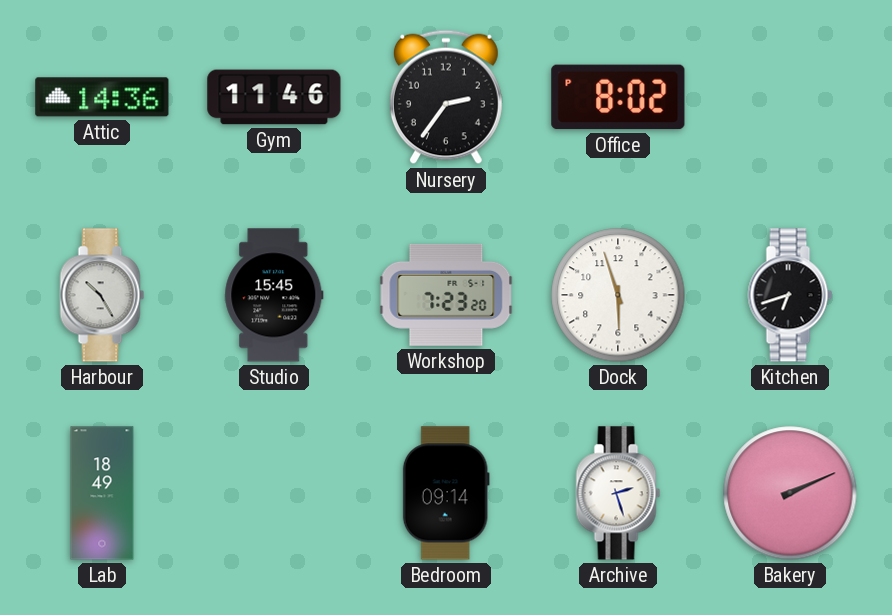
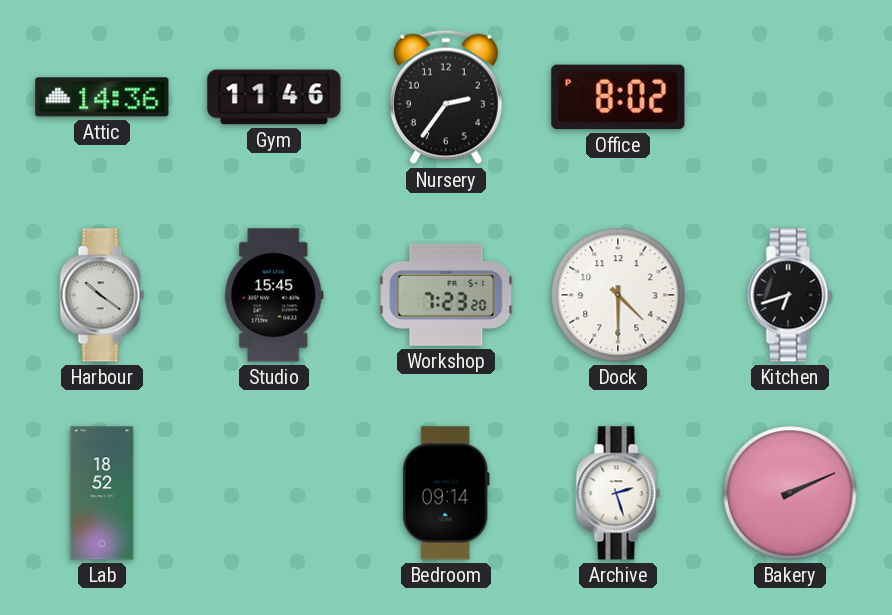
Harbour: 10:25 -> 10:21
Dock: 5:57 -> 4:30
Lab: 18:49 -> 18:52
